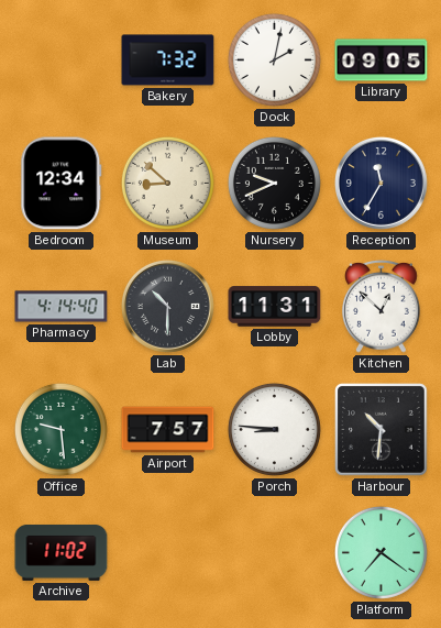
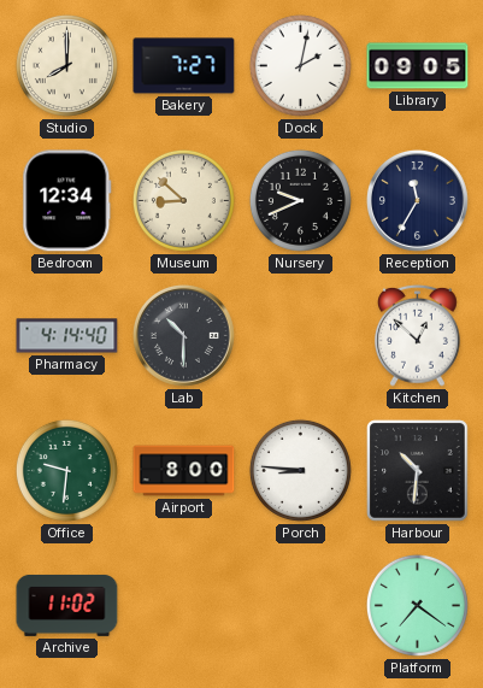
Studio: none -> 8:00
Bakery: 7:32 -> 7:27
Lobby: 11:31 -> none
Office: 9:29 -> 9:31
Airport: 7:57 -> 8:00
